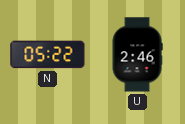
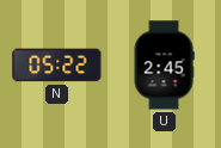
U: 2:46 -> 2:45
